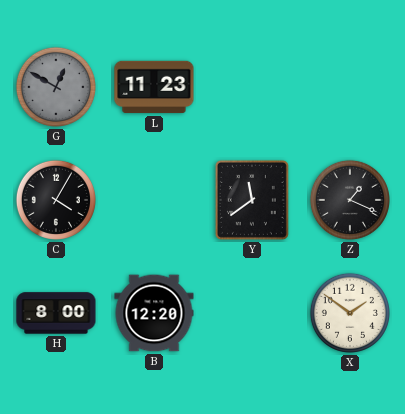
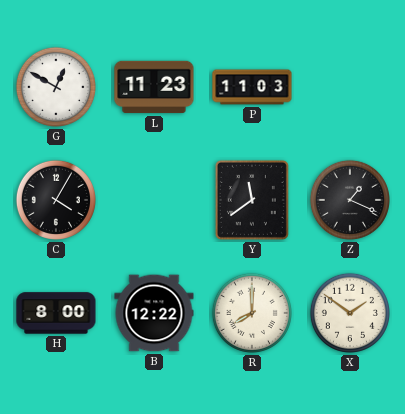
G dial: grey -> white
P: none -> 11:03
B: 12:20 -> 12:22
R: none -> 8:00
